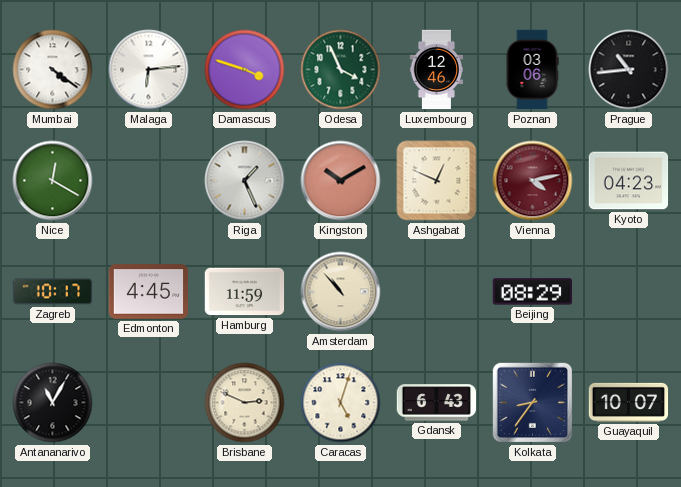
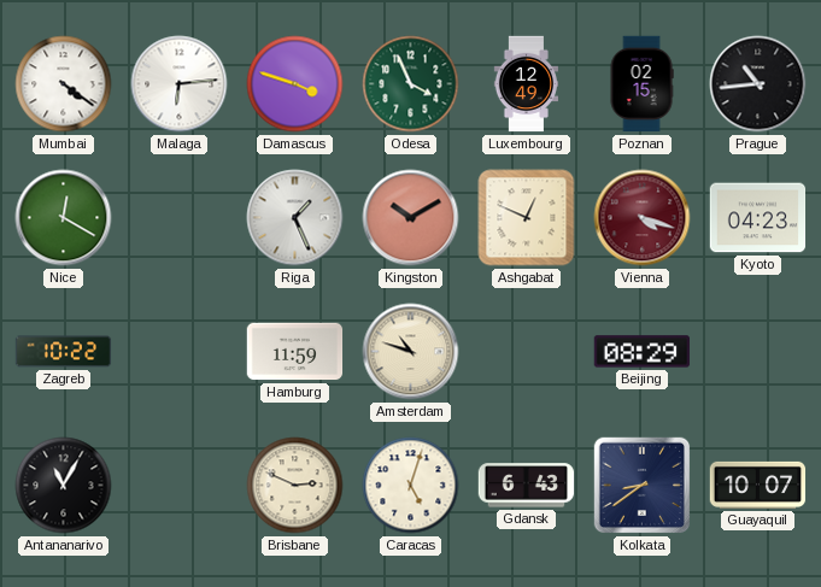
Luxembourg: 12:46 -> 12:49
Poznan: 03:06 -> 02:15
Vienna: 4:13 -> 4:18
Zagreb: 10:17 -> 10:22
Edmonton: 4:45 -> none
Amsterdam: 10:53 -> 10:48
Kolkata: 8:36 -> 8:39
